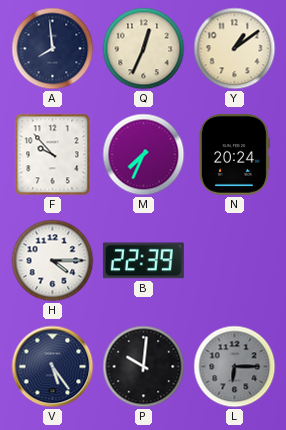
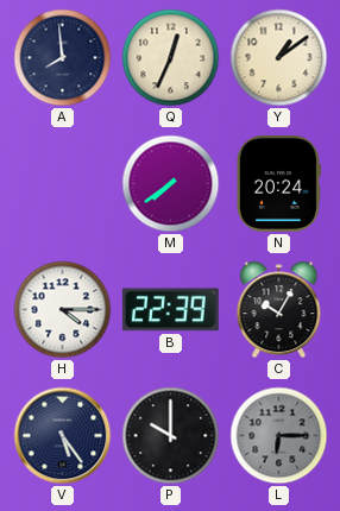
F: 9:53 -> none
M: 7:34 -> 7:39
C: none -> 10:05
P: 10:01 -> 10:00
